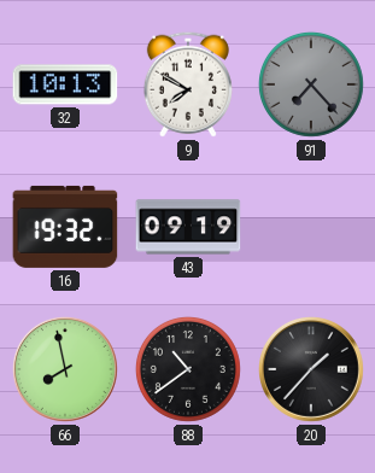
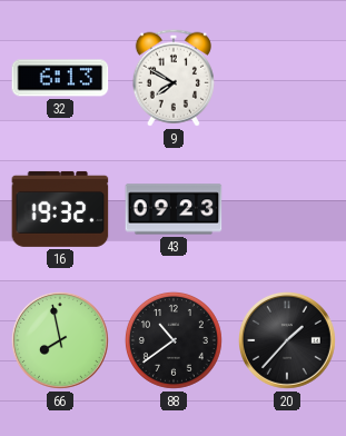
32: 10:13 -> 6:13
91: 7:23 -> none
43: 09:19 -> 09:23
